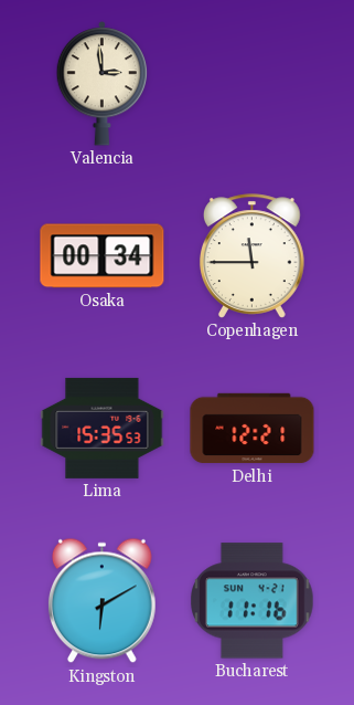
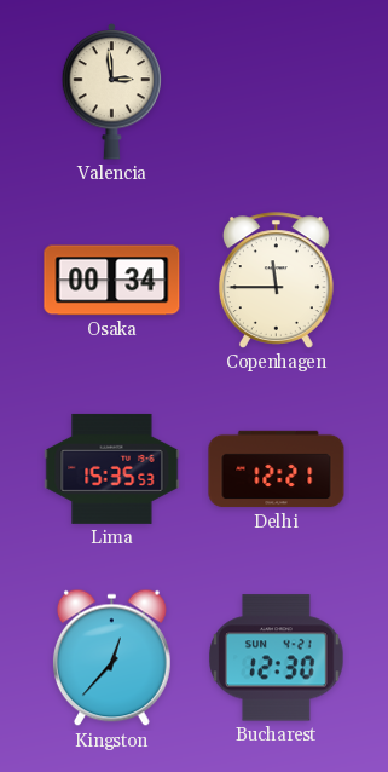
Kingston: 6:10 -> 12:37
Bucharest: 11:16 -> 12:30
